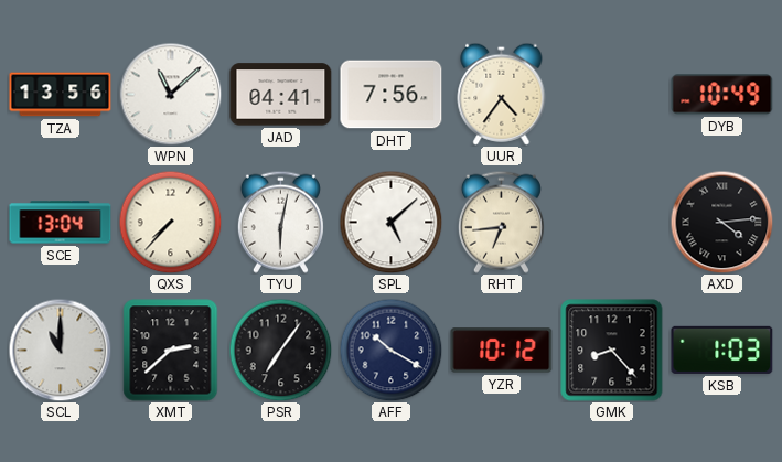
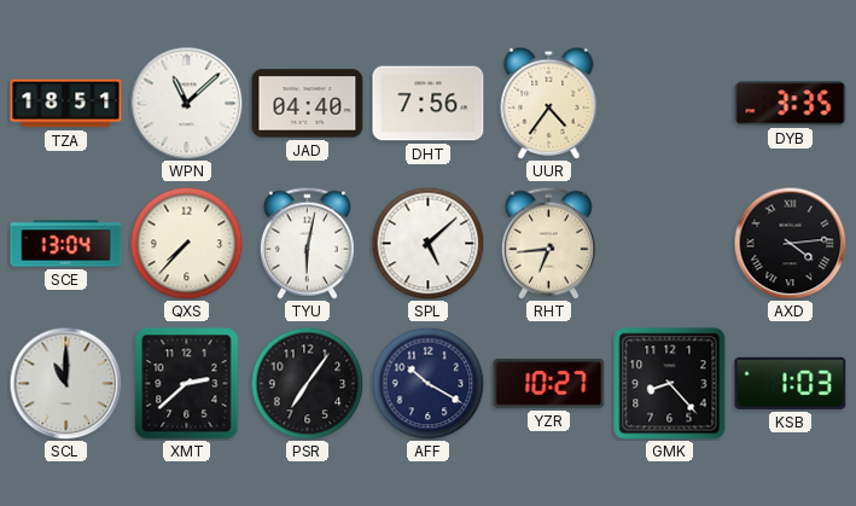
TZA: 13:56 -> 18:51
JAD: 04:41 -> 04:40
DYB: 10:49 -> 3:35
YZR: 10:12 -> 10:27
